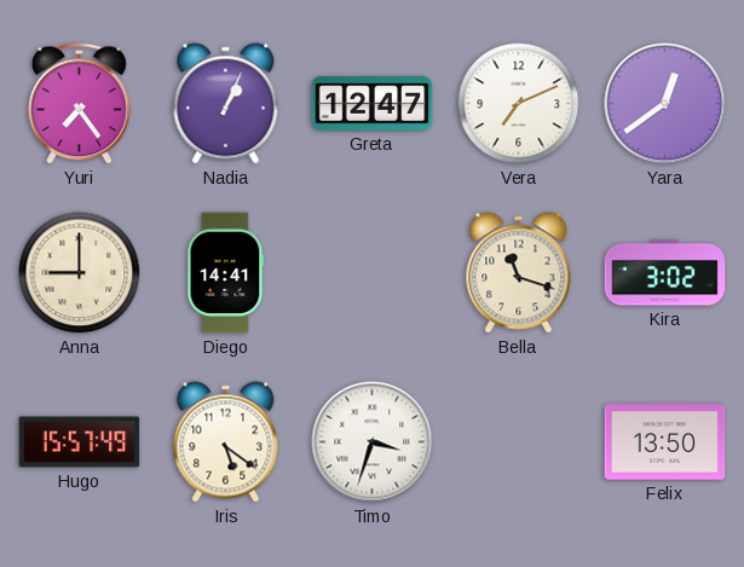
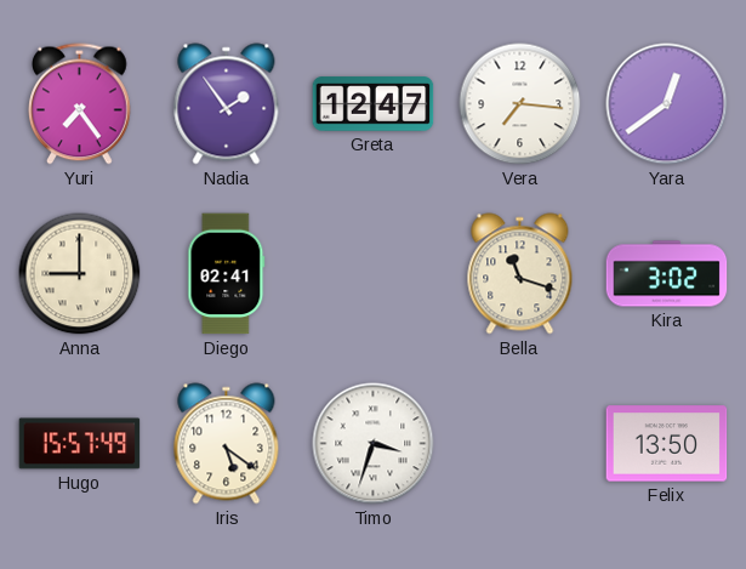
Nadia: 1:04 -> 1:54
Vera: 7:11 -> 7:16
Diego: 14:41 -> 02:41
